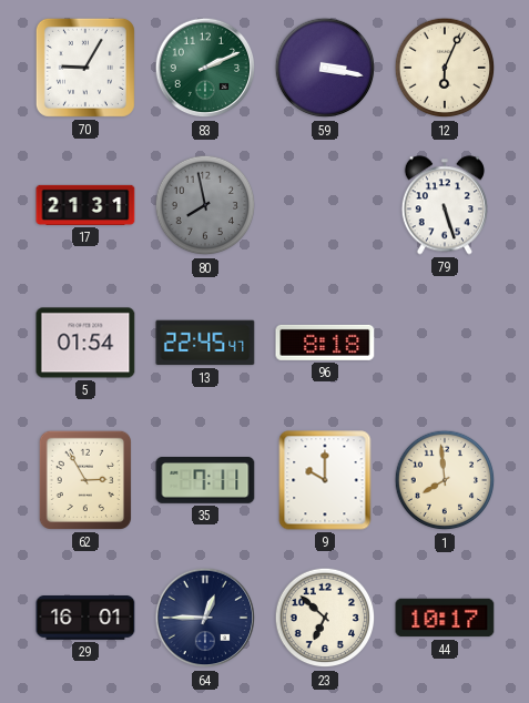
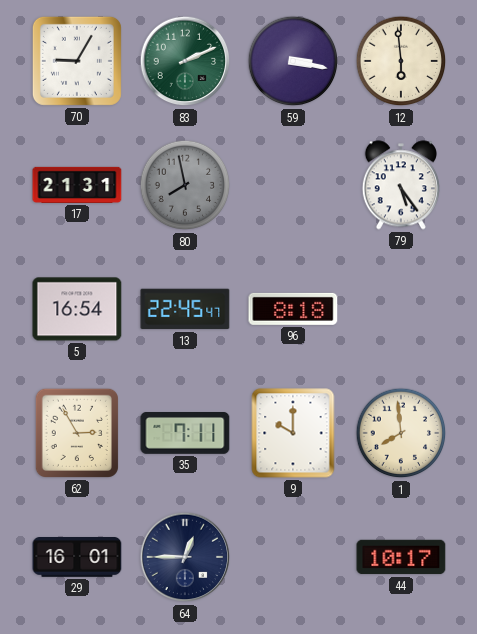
12: 6:04 -> 5:59
79: 5:27 -> 5:24
5: 01:54 -> 16:54
23: 6:52 -> none
